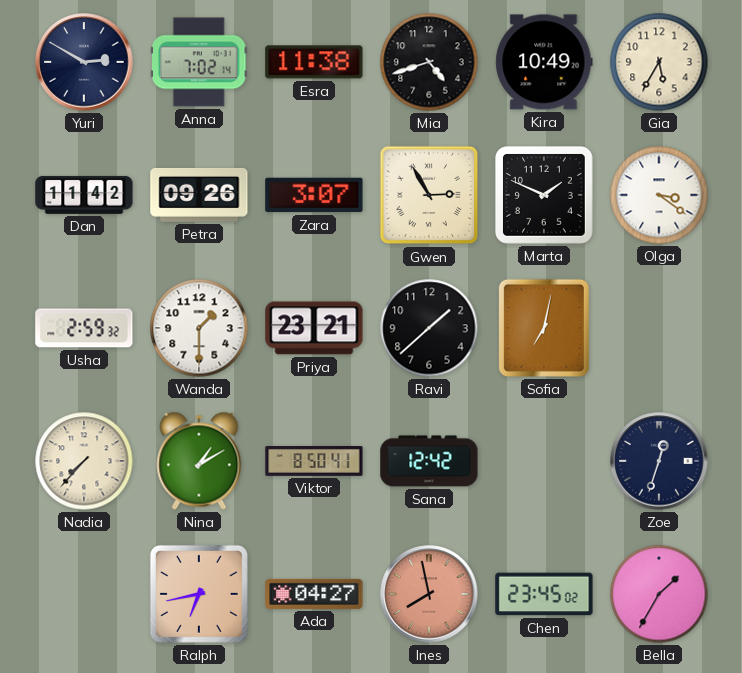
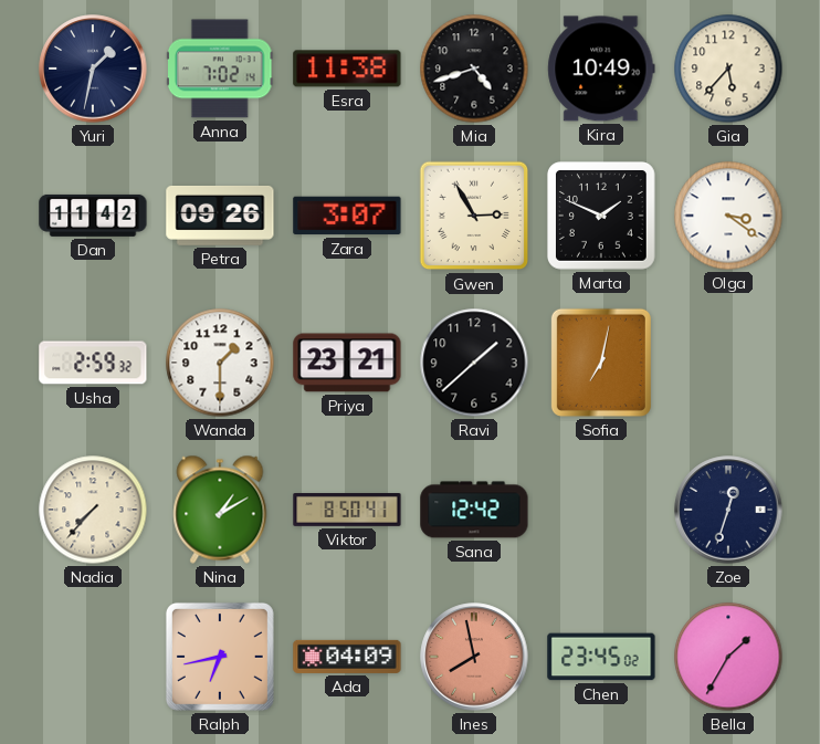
Yuri: 2:50 -> 1:32
Gia: 5:35 -> 5:37
Ada: 04:27 -> 04:09
